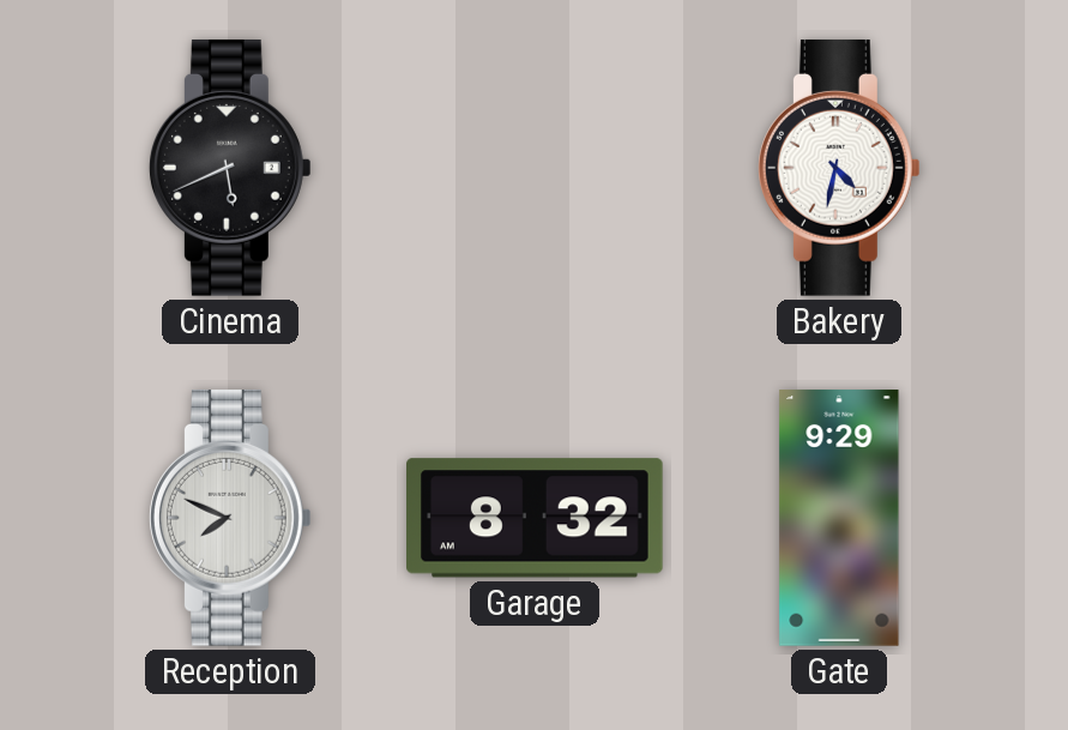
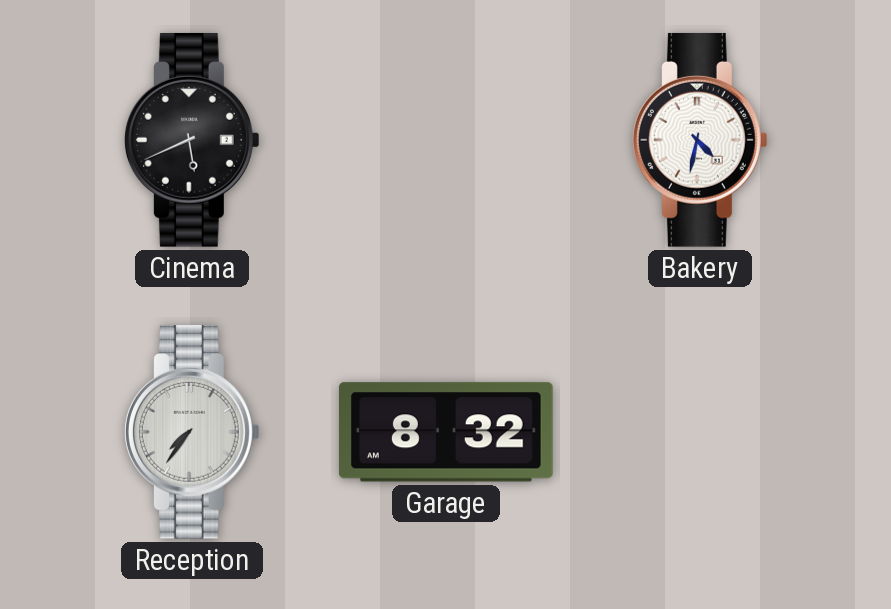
Reception: 7:49 -> 7:36
Gate: 9:29 -> none
